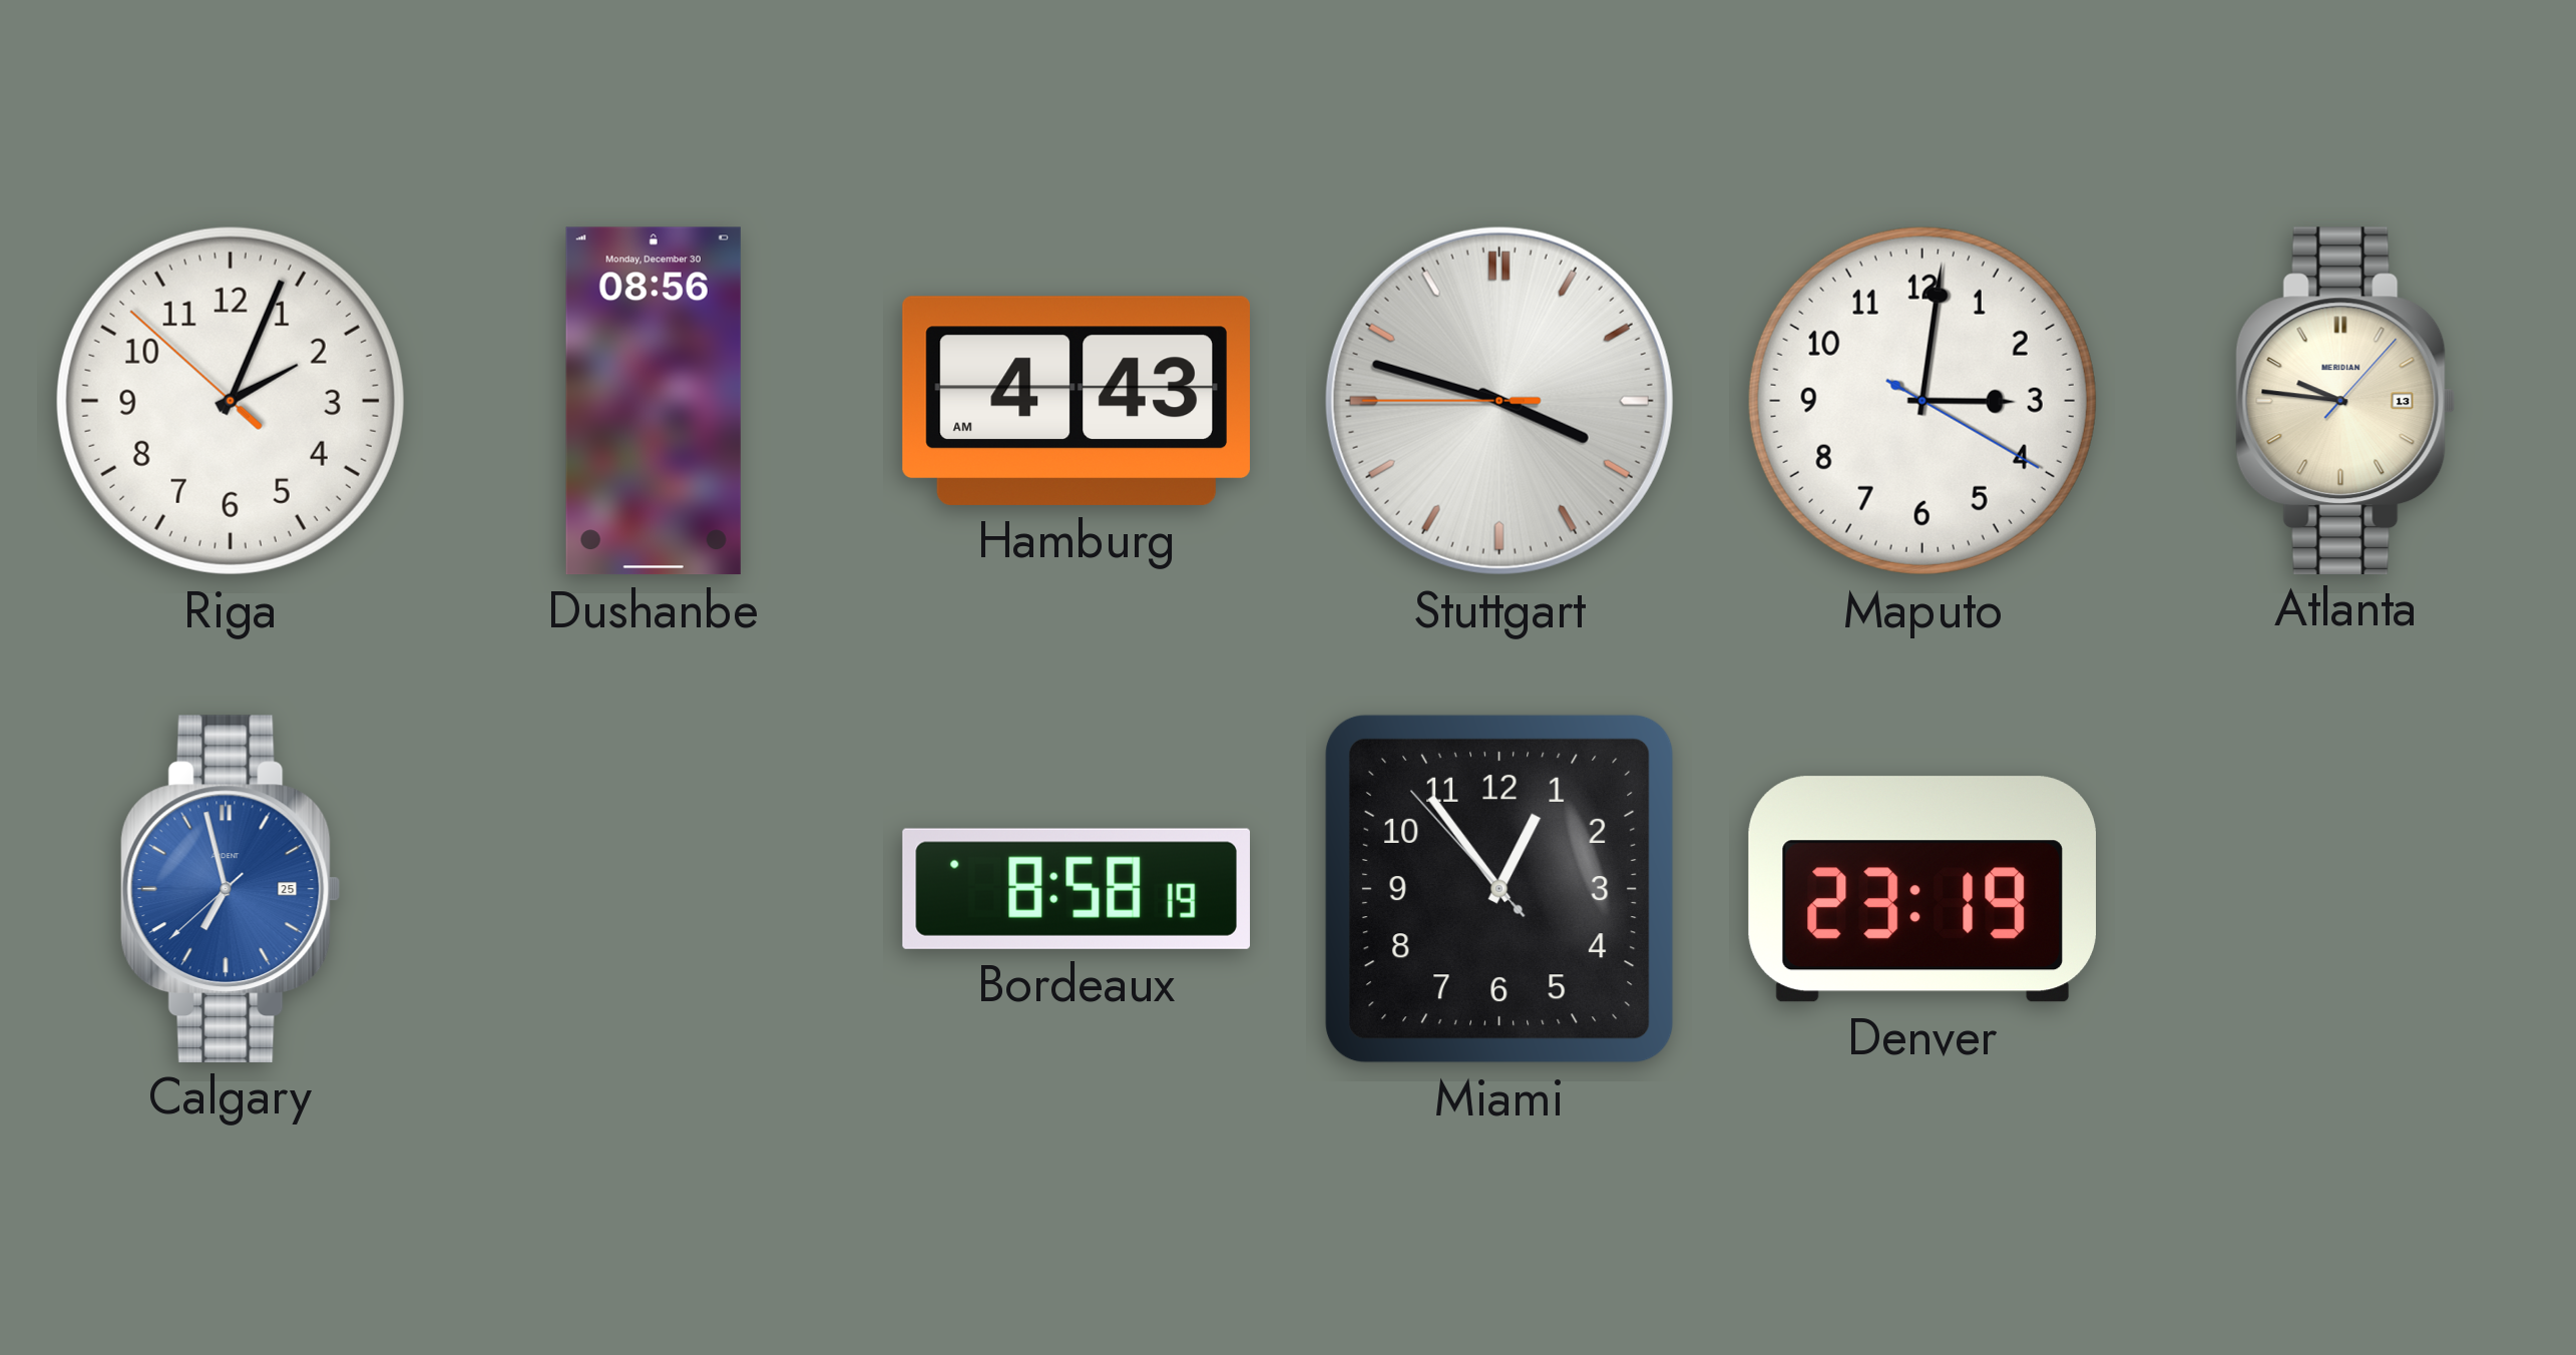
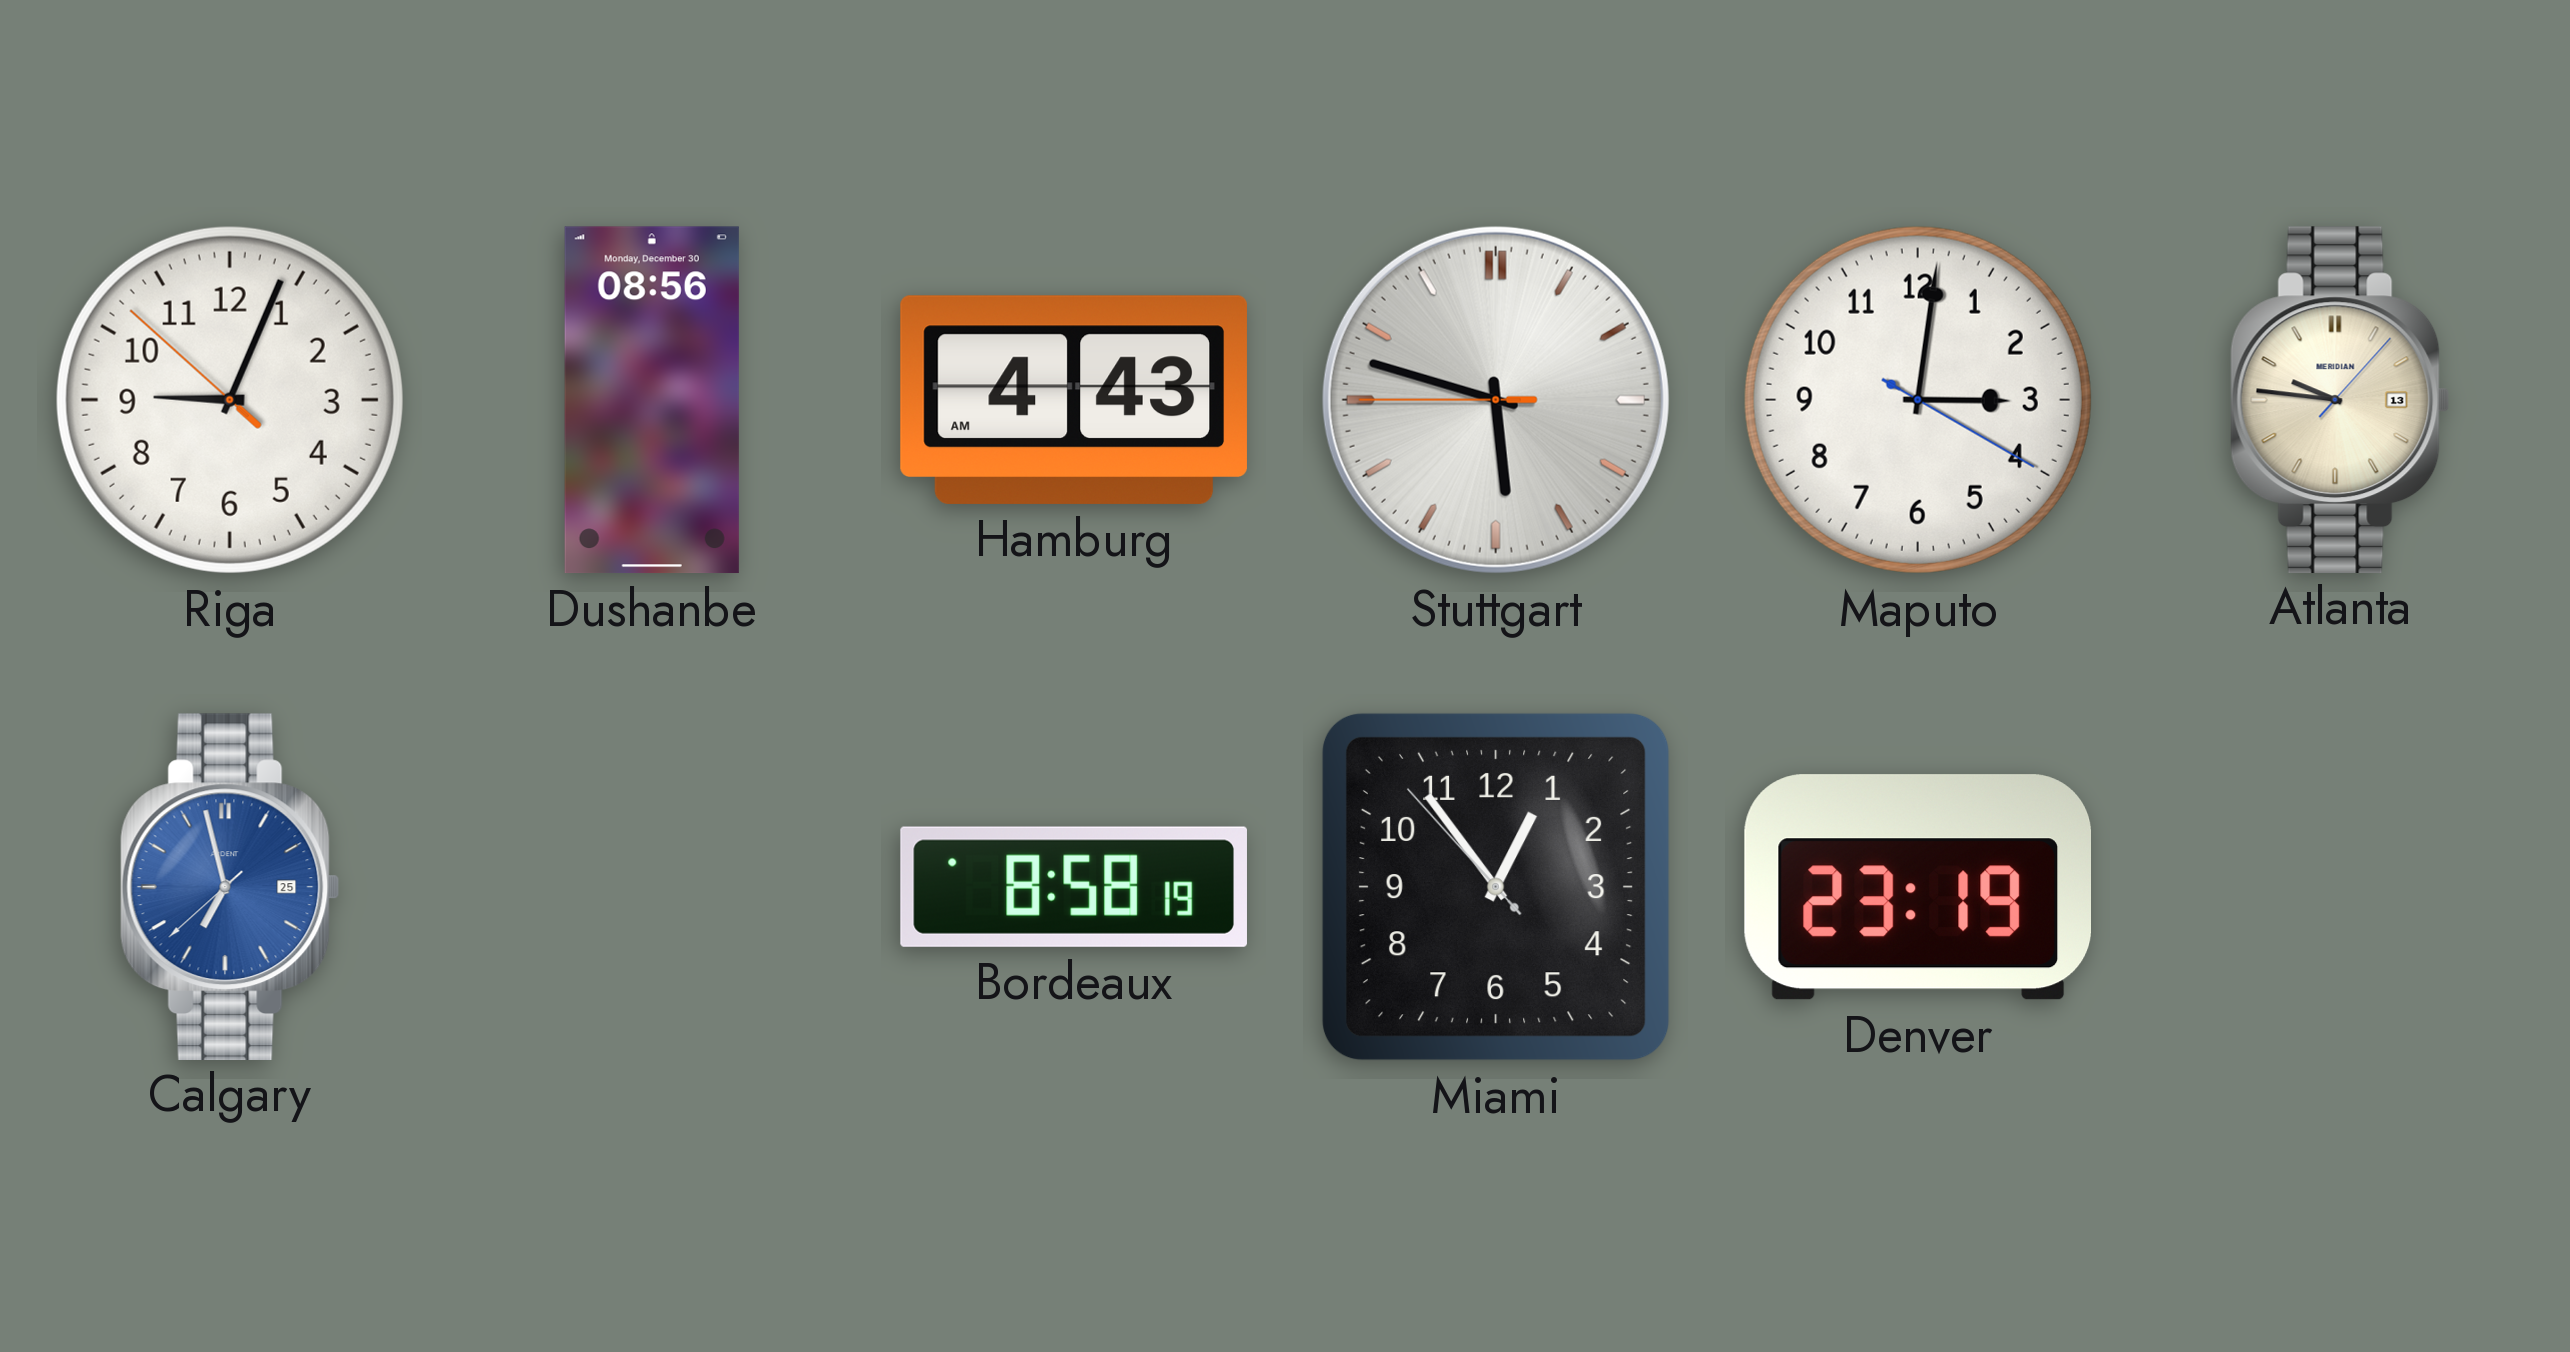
Riga: 2:03 -> 9:03
Stuttgart: 3:47 -> 5:47
